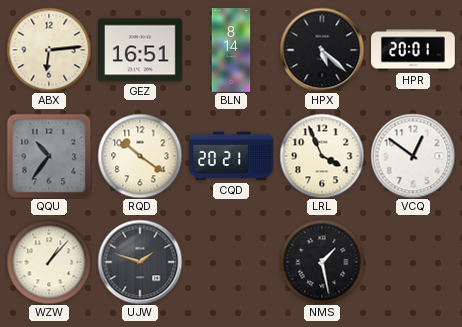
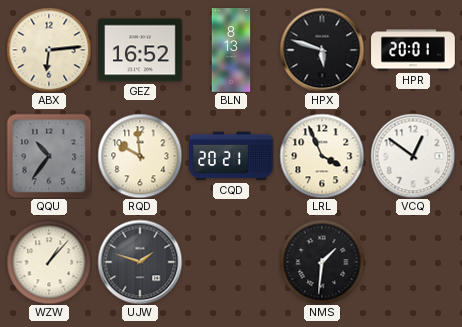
GEZ: 16:51 -> 16:52
BLN: 8:14 -> 8:13
HPX: 5:22 -> 5:48
RQD: 10:21 -> 9:59
NMS: 1:28 -> 1:31
